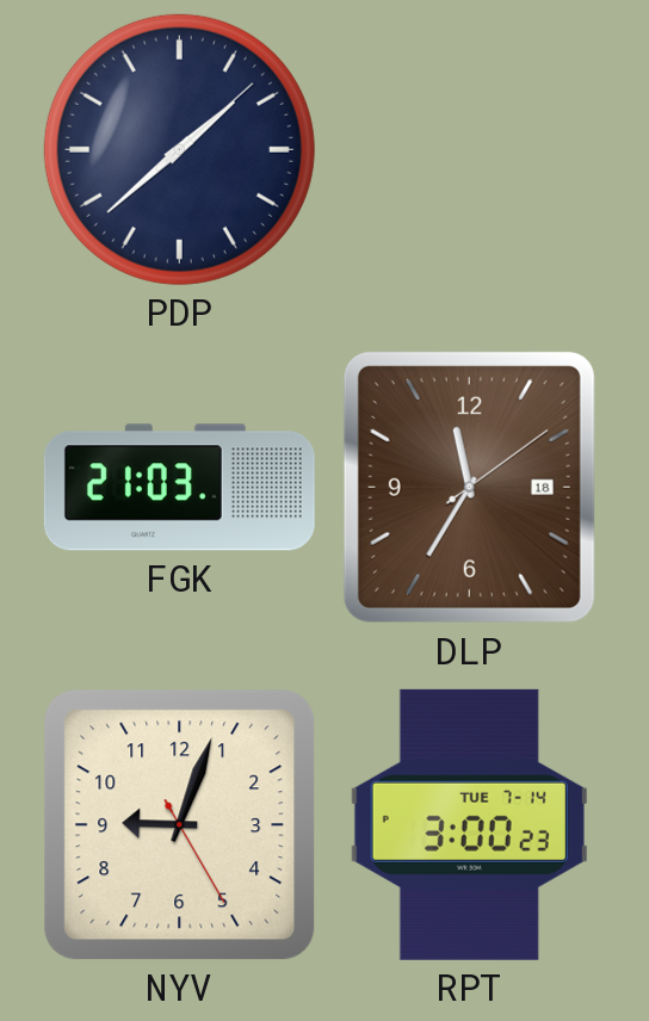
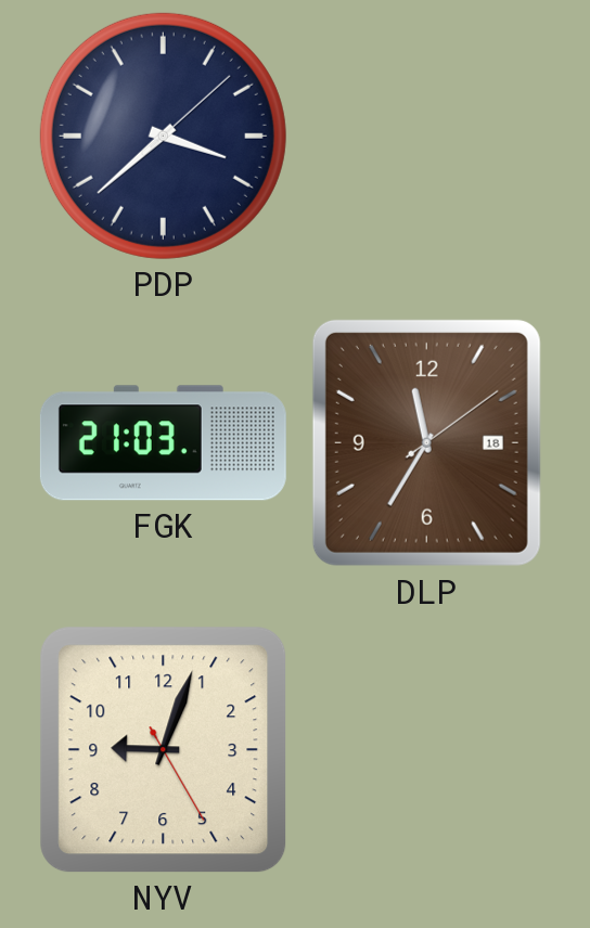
PDP: 1:38 -> 3:38
RPT: 3:00 -> none
